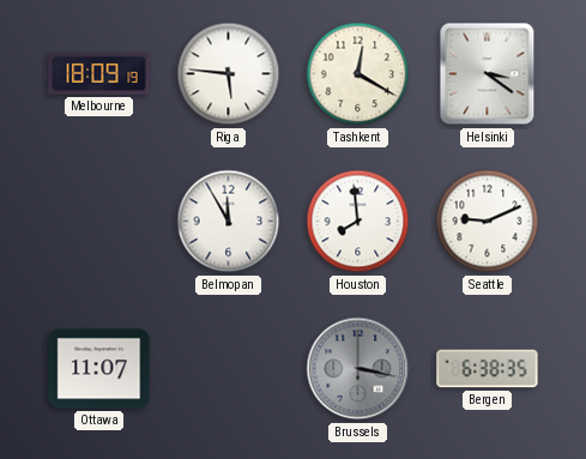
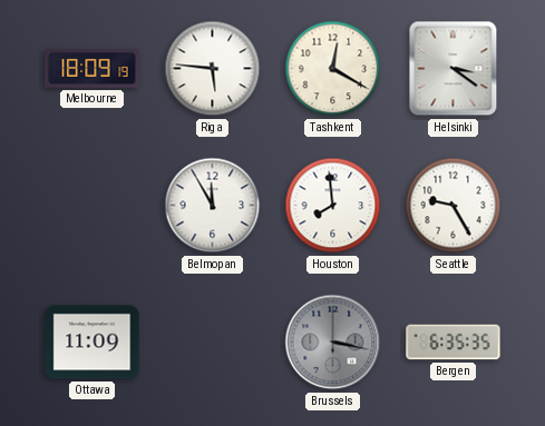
Seattle: 9:11 -> 9:25
Ottawa: 11:07 -> 11:09
Bergen: 6:38 -> 6:35
